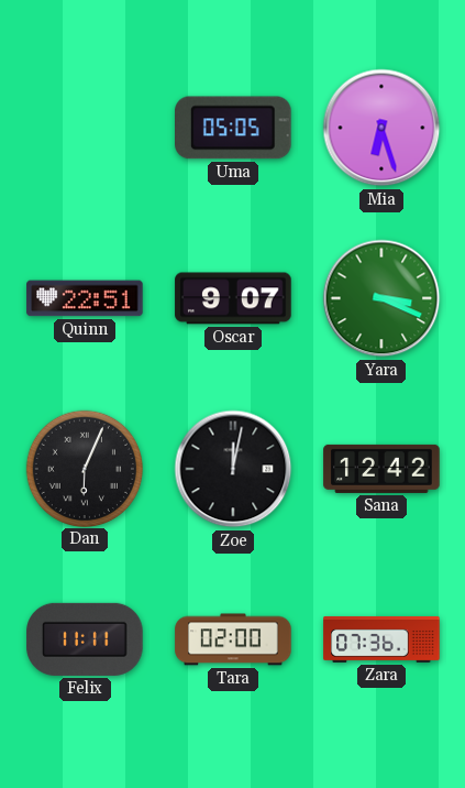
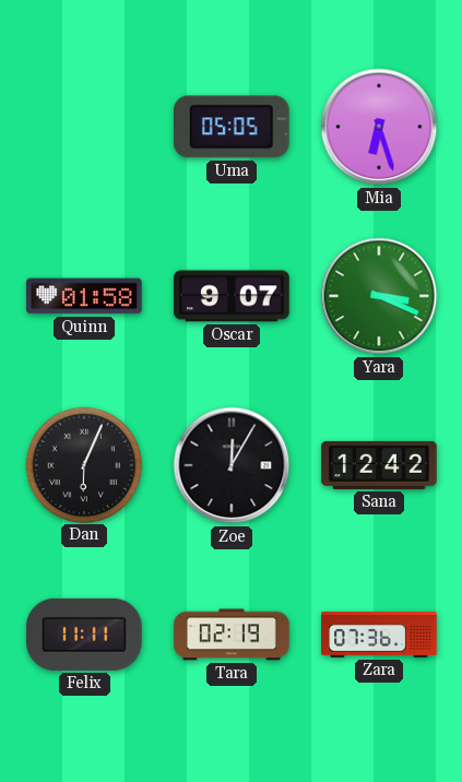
Quinn: 22:51 -> 01:58
Zoe: 12:02 -> 12:05
Tara: 02:00 -> 02:19
